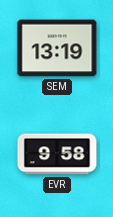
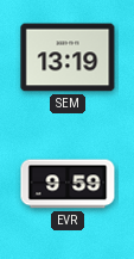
EVR: 9:58 -> 9:59
